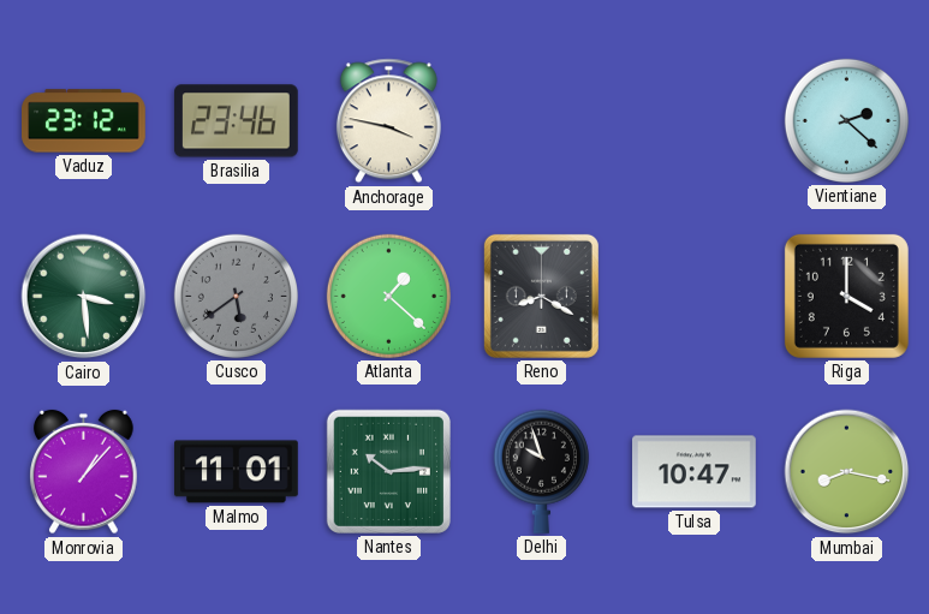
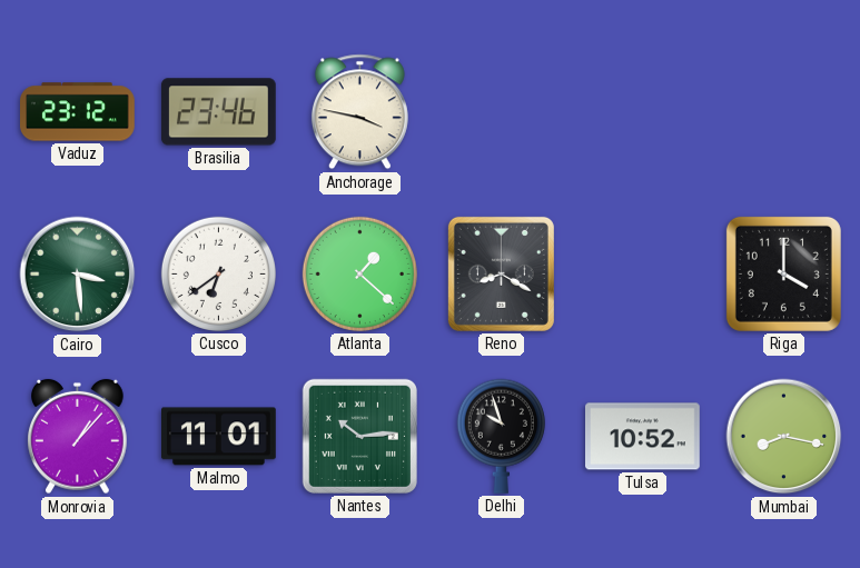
Vientiane: 2:22 -> none
Cusco: 5:39 -> 6:39
Cusco dial: grey -> white
Tulsa: 10:47 -> 10:52
